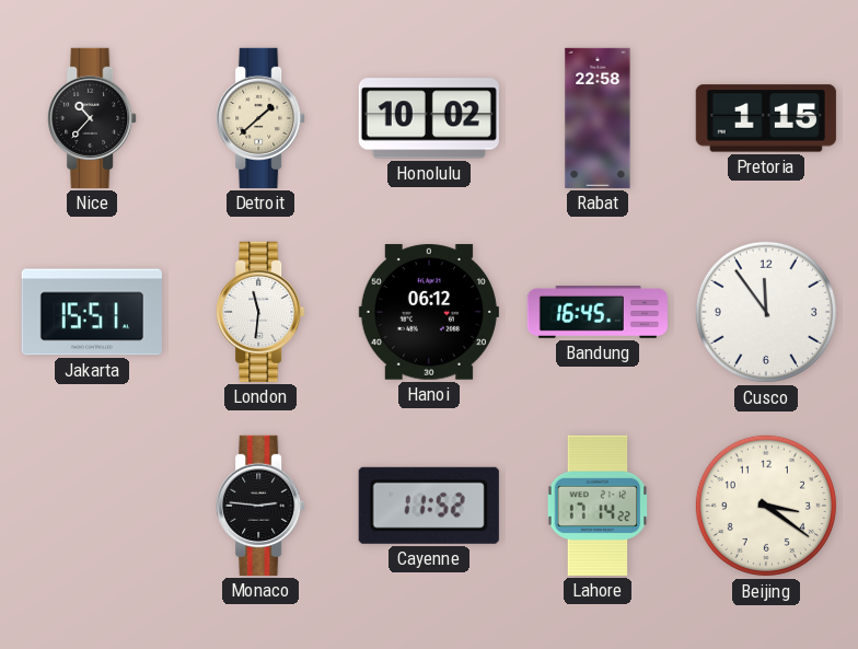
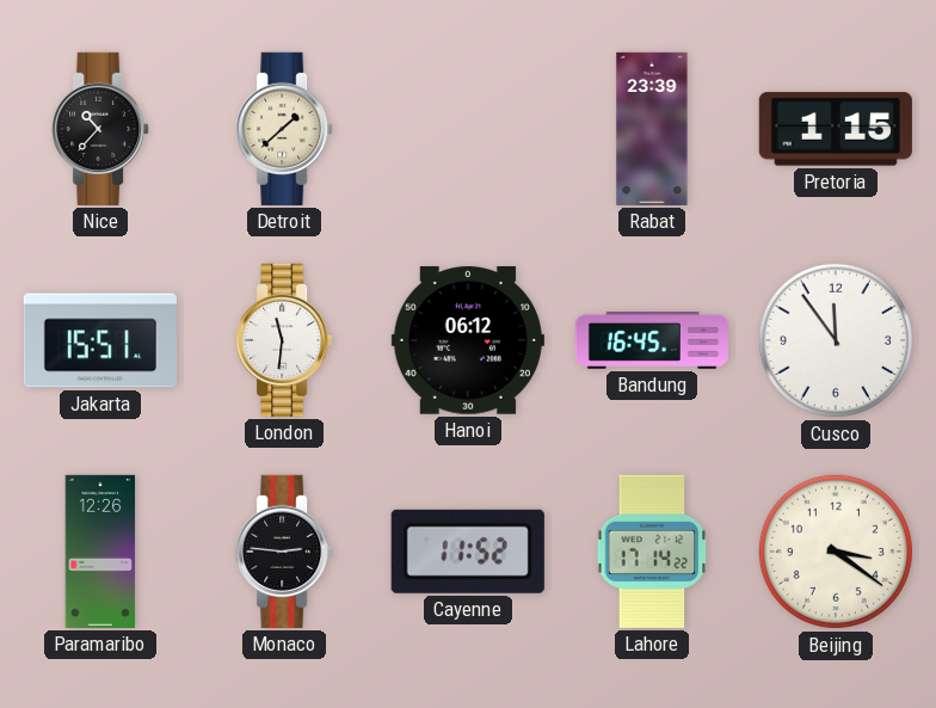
Honolulu: 10:02 -> none
Rabat: 22:58 -> 23:39
Paramaribo: none -> 12:26
